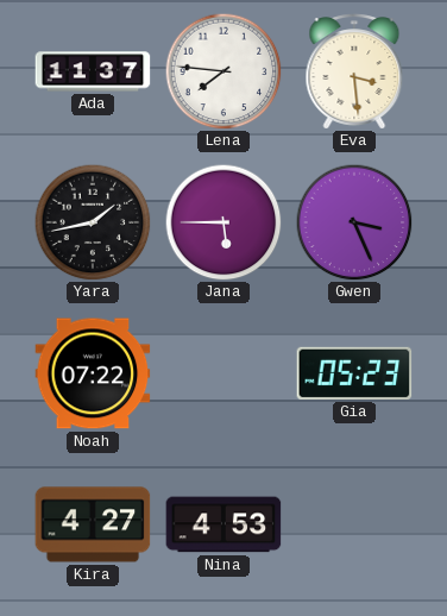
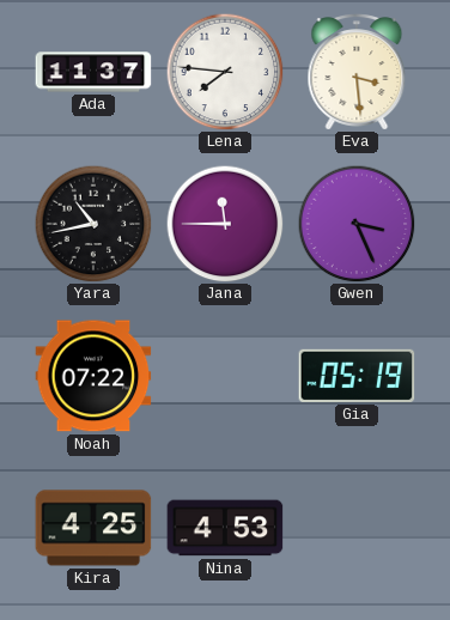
Yara: 1:43 -> 10:43
Jana: 5:45 -> 11:45
Gia: 05:23 -> 05:19
Kira: 4:27 -> 4:25
